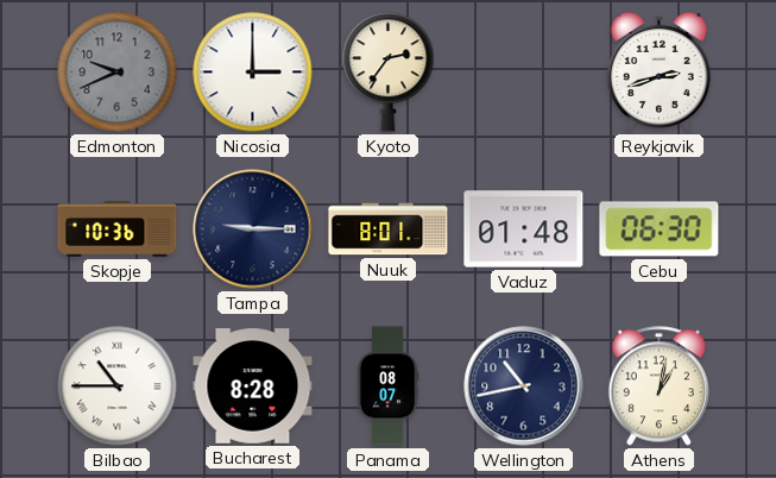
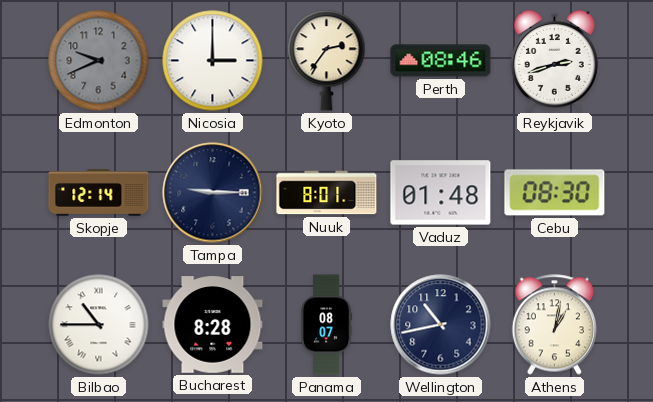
Perth: none -> 08:46
Skopje: 10:36 -> 12:14
Cebu: 06:30 -> 08:30
